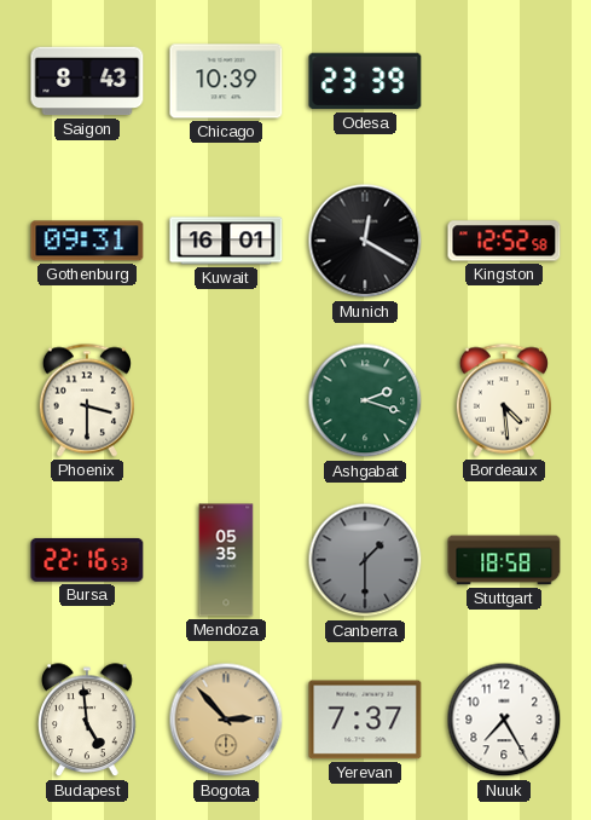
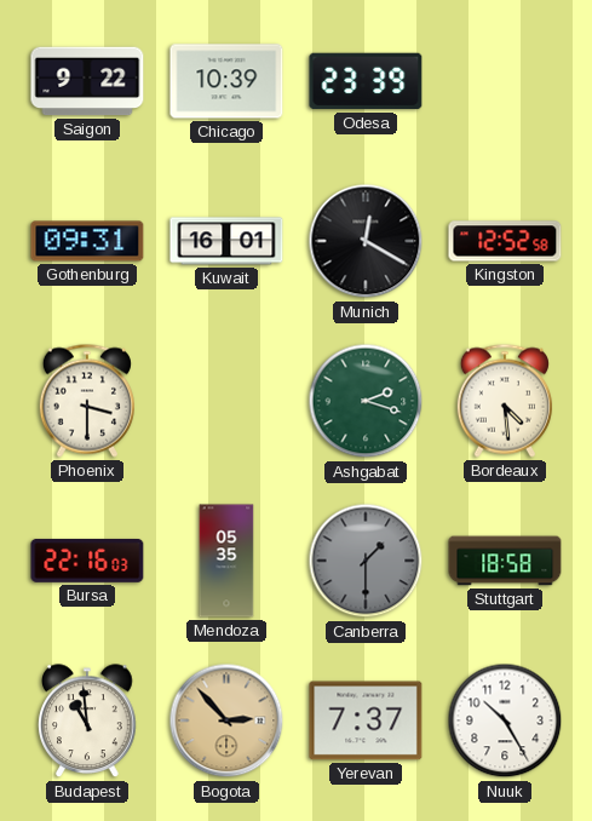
Saigon: 8:43 -> 9:22
Bursa: 22:16:53 -> 22:16:03
Budapest: 4:59 -> 10:59
Nuuk: 7:25 -> 10:25
